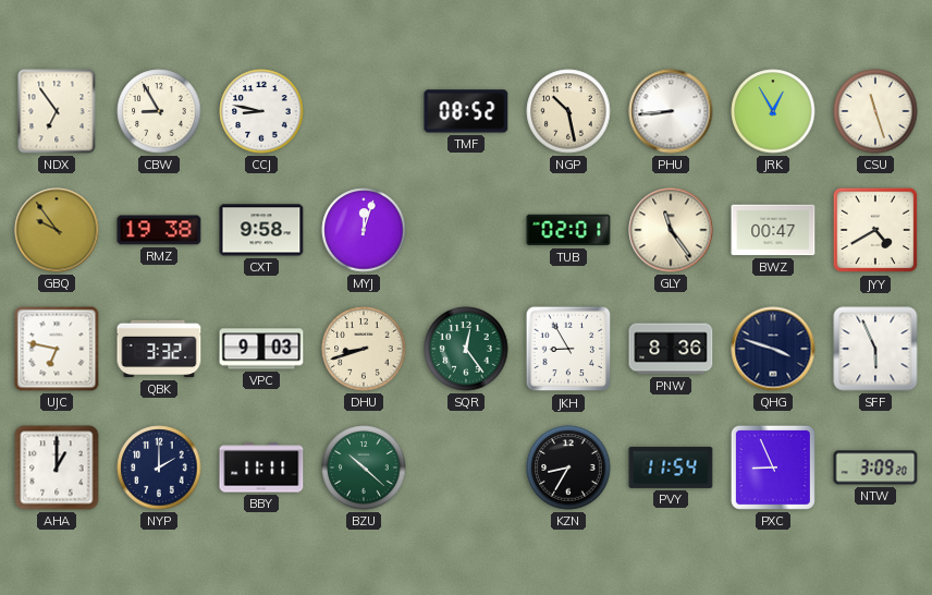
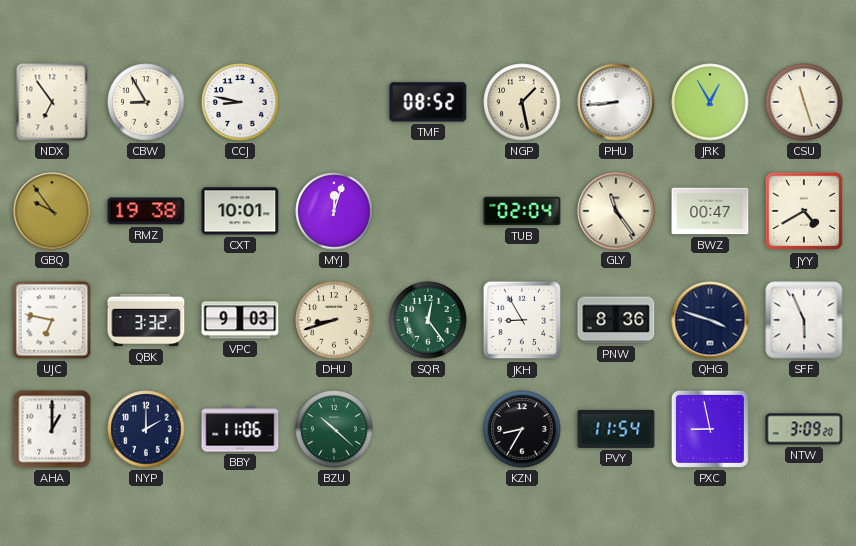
NGP: 10:28 -> 1:28
CXT: 9:58 -> 10:01
TUB: 02:01 -> 02:04
BBY: 11:11 -> 11:06
PXC: 8:56 -> 8:58
